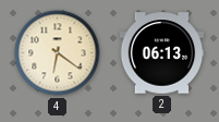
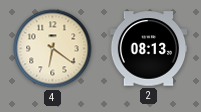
2: 06:13 -> 08:13
